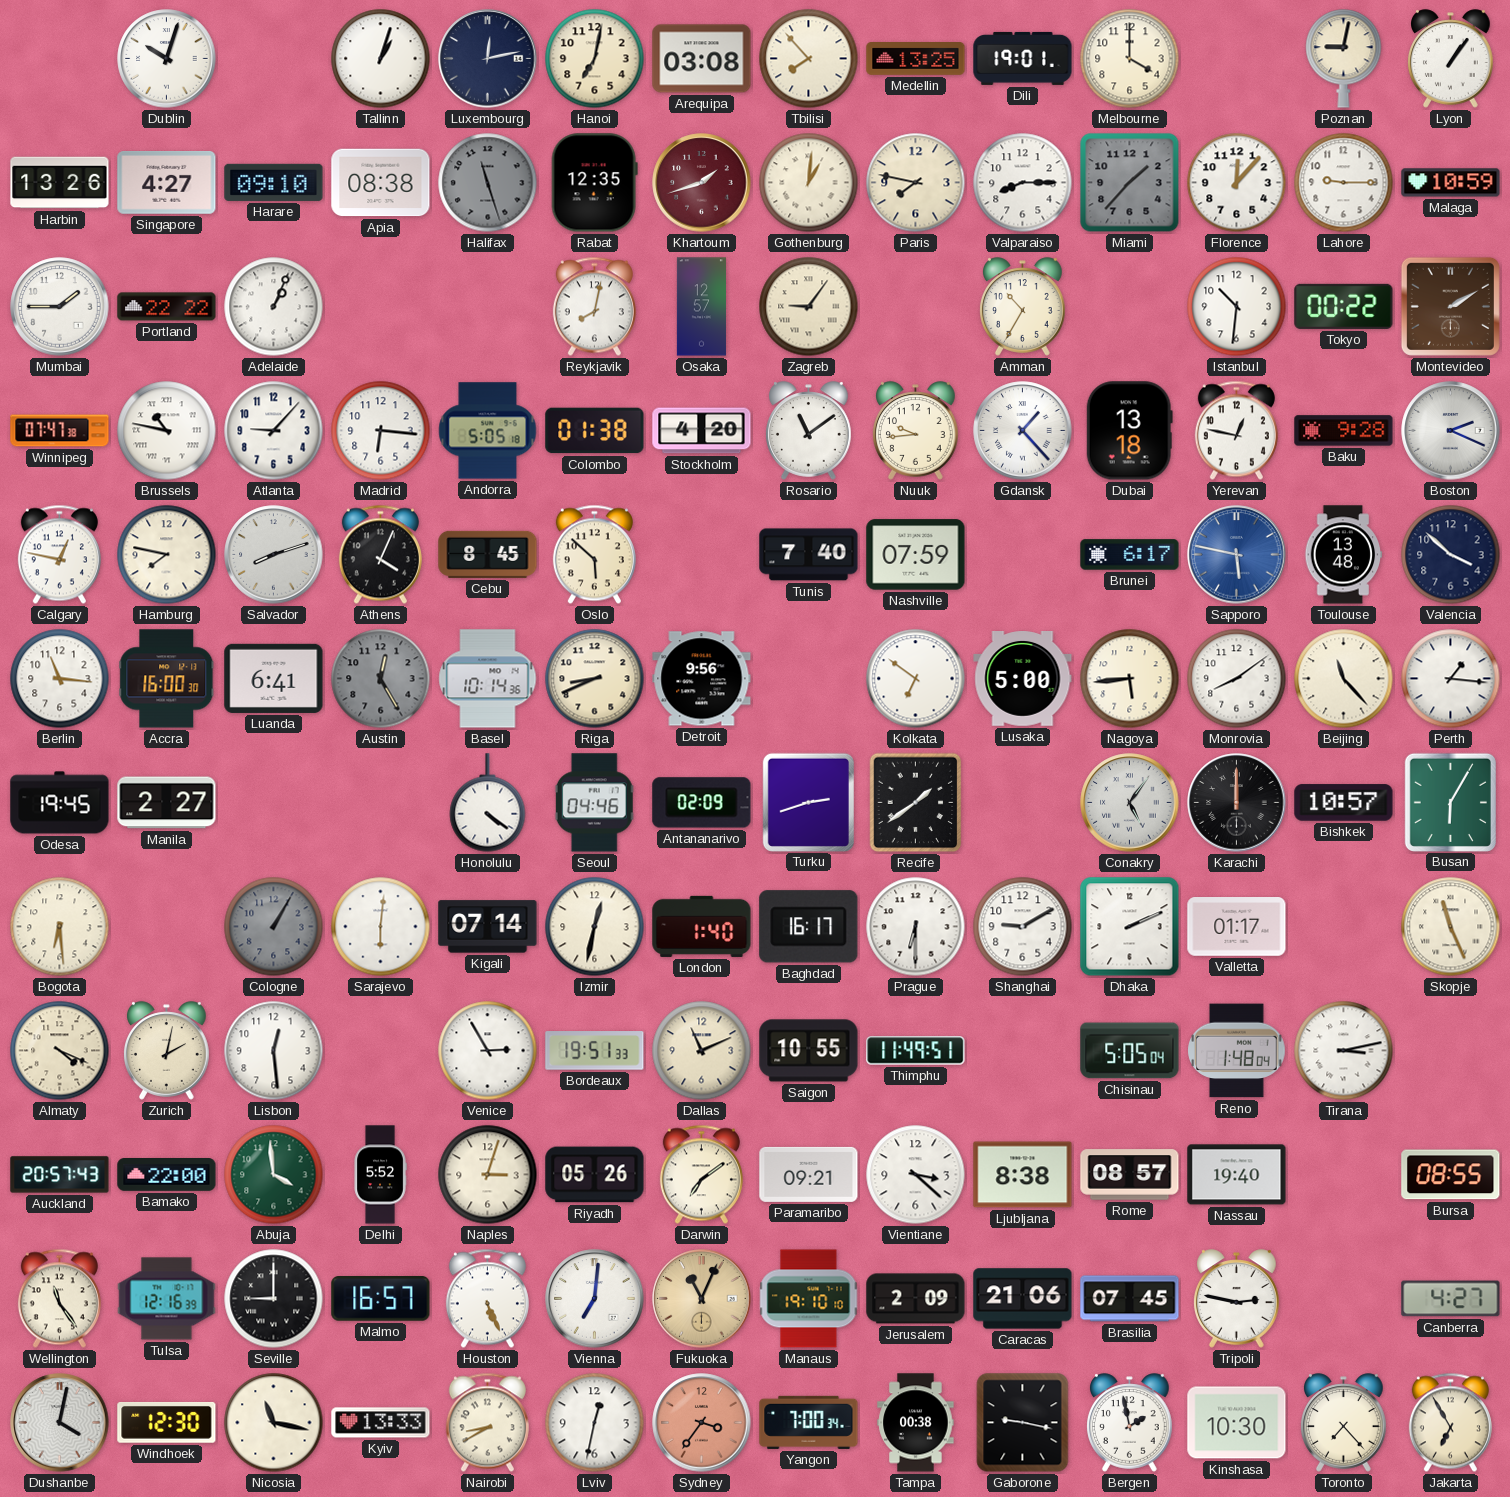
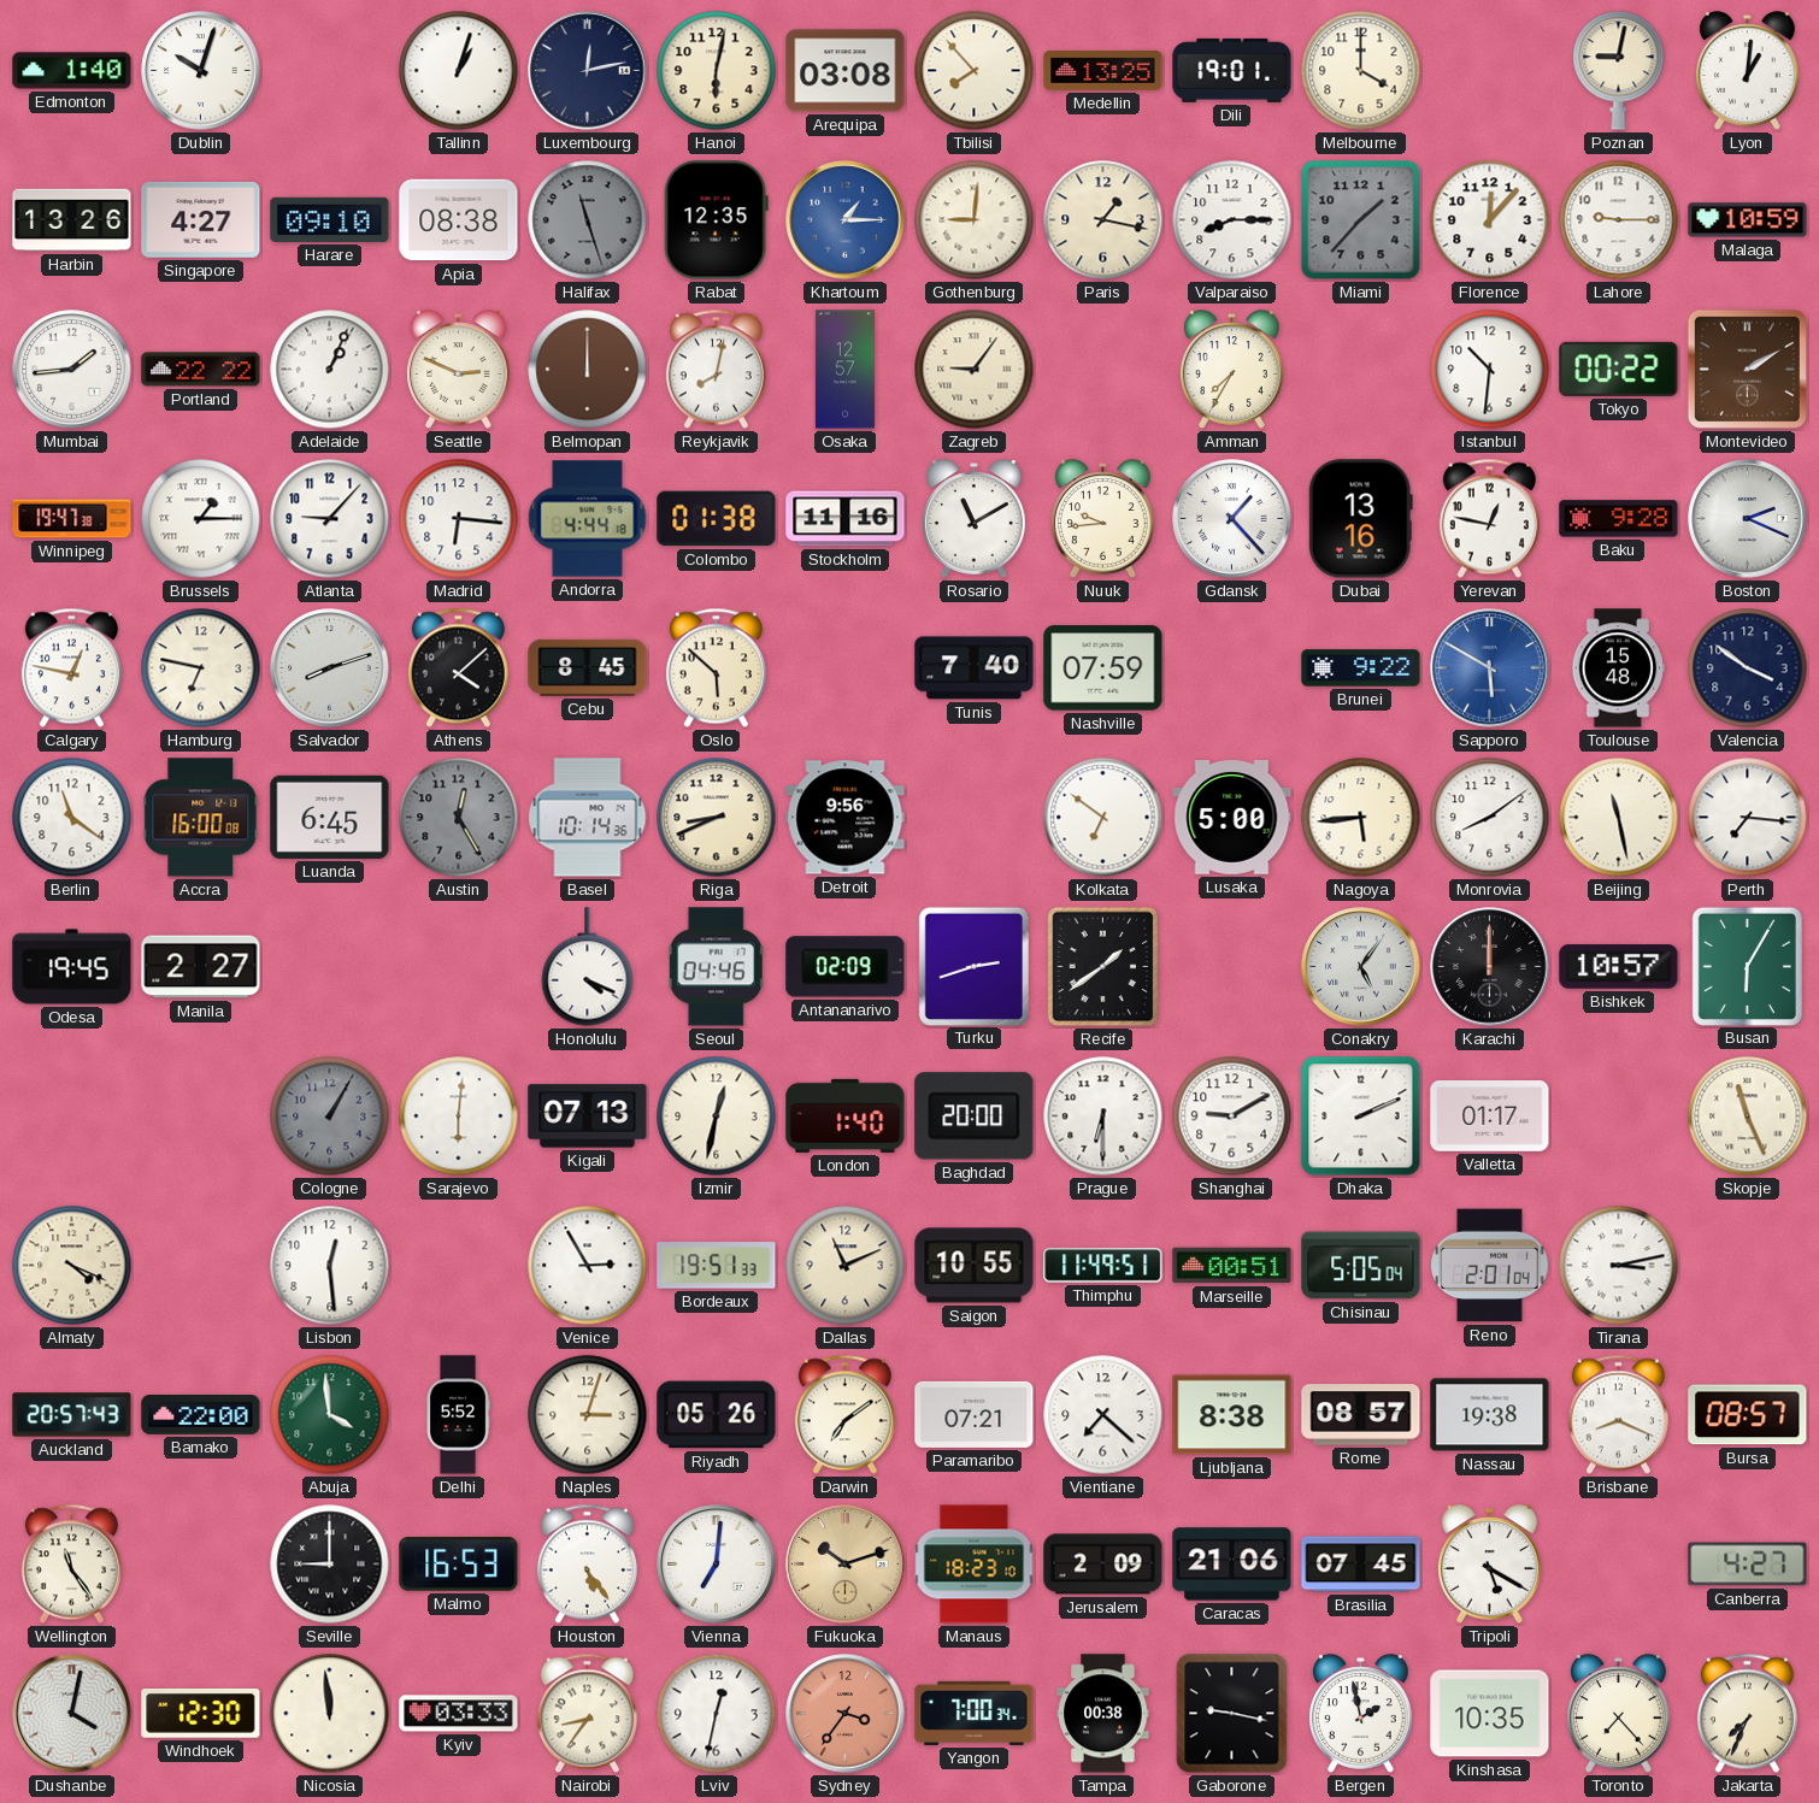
Edmonton: none -> 1:40
Hanoi: 7:02 -> 6:02
Lyon: 1:06 -> 1:01
Khartoum: 1:42 -> 1:15
Khartoum dial: burgundy -> blue
Gothenburg: 1:01 -> 9:01
Paris: 7:47 -> 1:17
Mumbai: 1:45 -> 1:44
Seattle: none -> 2:49
Belmopan: none -> 12:00
Amman: 10:35 -> 7:35
Winnipeg: 07:47 -> 19:47
Brussels: 10:47 -> 1:15
Andorra: 5:05 -> 4:44
Stockholm: 4:20 -> 11:16
Rosario: 11:09 -> 11:10
Dubai: 13:18 -> 13:16
Hamburg: 7:47 -> 6:47
Athens: 4:04 -> 4:08
Brunei: 6:17 -> 9:22
Sapporo: 5:47 -> 5:50
Toulouse: 13:48 -> 15:48
Valencia: 3:52 -> 3:51
Berlin: 11:16 -> 11:21
Accra: 16:00:30 -> 16:00:08
Luanda: 6:41 -> 6:45
Beijing: 11:23 -> 11:28
Perth: 1:16 -> 7:16
Honolulu: 4:21 -> 4:19
Bogota: 6:29 -> none
Kigali: 07:14 -> 07:13
Baghdad: 16:17 -> 20:00
Zurich: 2:02 -> none
Marseille: none -> 00:51
Reno: 1:48 -> 2:01
Paramaribo: 09:21 -> 07:21
Vientiane: 3:22 -> 7:22
Nassau: 19:40 -> 19:38
Brisbane: none -> 8:19
Bursa: 08:55 -> 08:57
Tulsa: 12:16 -> none
Malmo: 16:57 -> 16:53
Houston: 5:26 -> 5:24
Fukuoka: 11:04 -> 10:12
Manaus: 19:10 -> 18:23
Tripoli: 2:47 -> 5:20
Nicosia: 11:17 -> 11:59
Kyiv: 13:33 -> 03:33
Nairobi: 8:40 -> 8:36
Kinshasa: 10:30 -> 10:35
Jakarta: 6:55 -> 7:34
